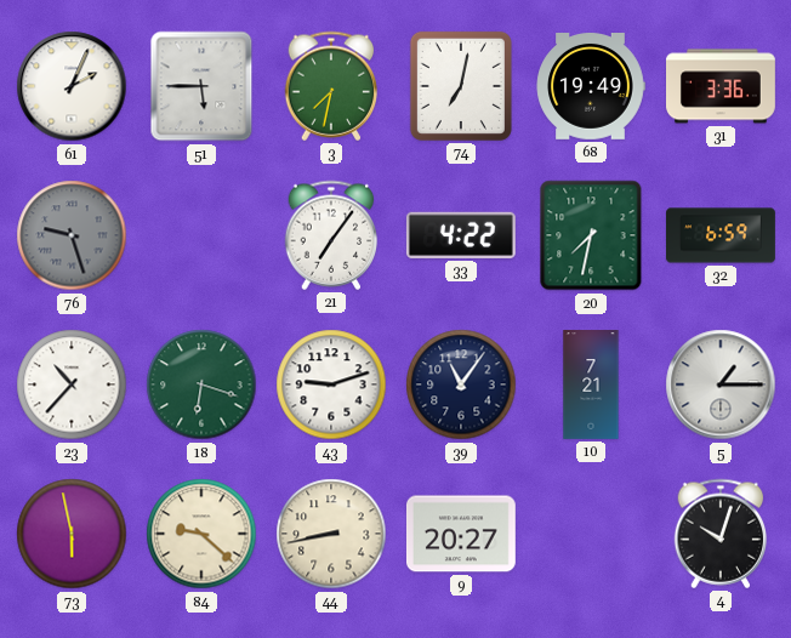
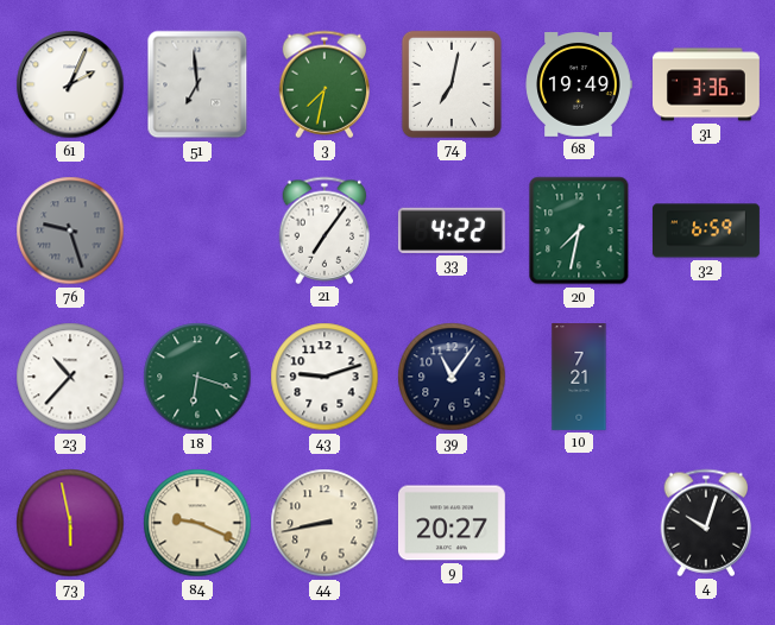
51: 5:45 -> 6:59
5: 1:15 -> none
84: 9:22 -> 9:19
